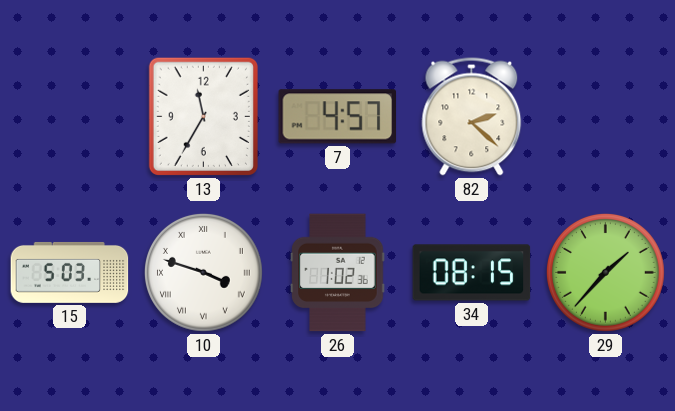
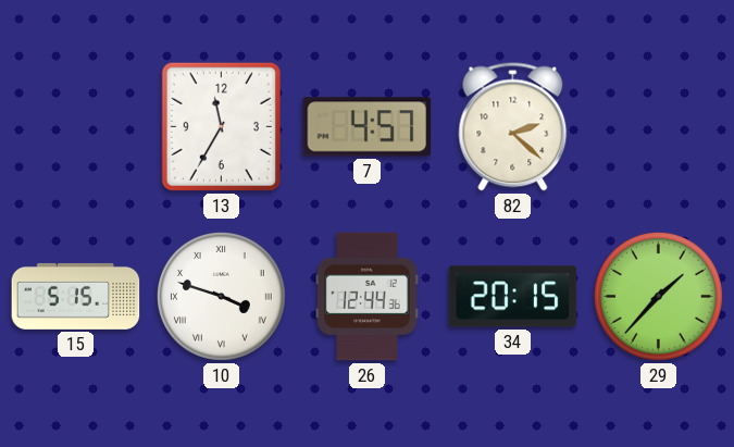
15: 5:03 -> 5:15
26: 1:02 -> 12:44
34: 08:15 -> 20:15
